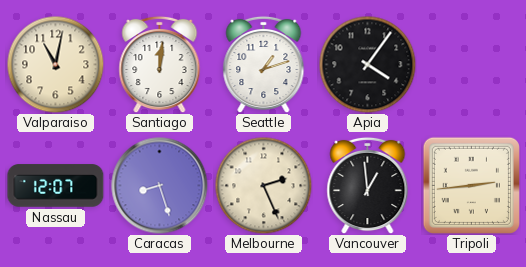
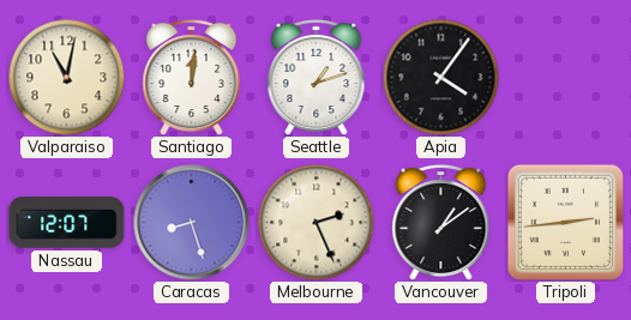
Vancouver: 12:59 -> 1:09
